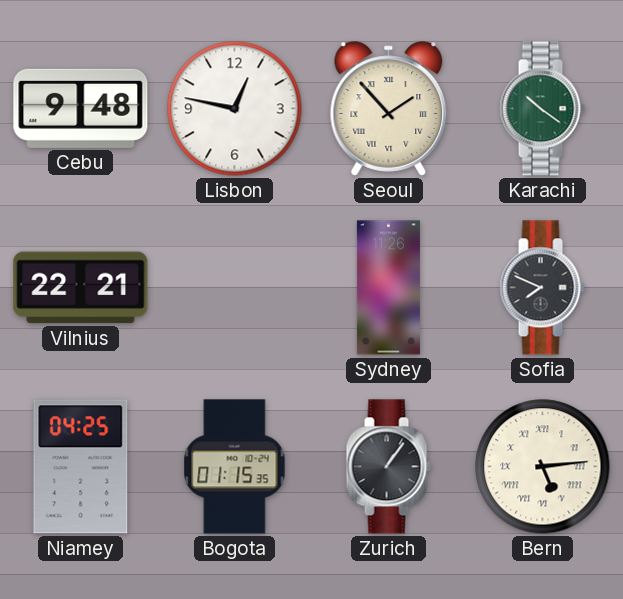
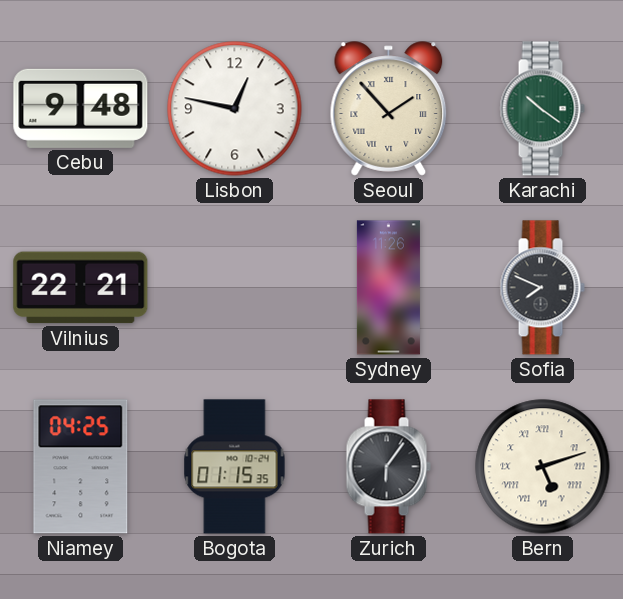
Zurich: 1:06 -> 6:06
Bern: 5:14 -> 5:12
